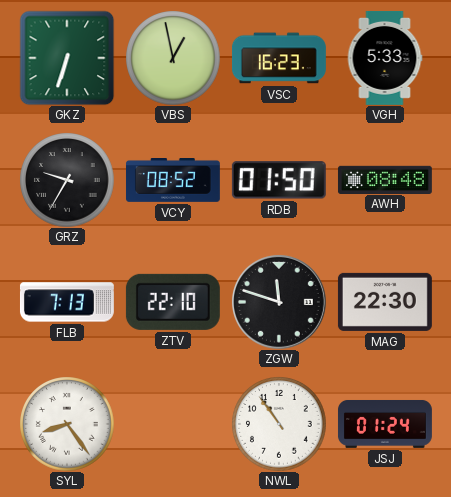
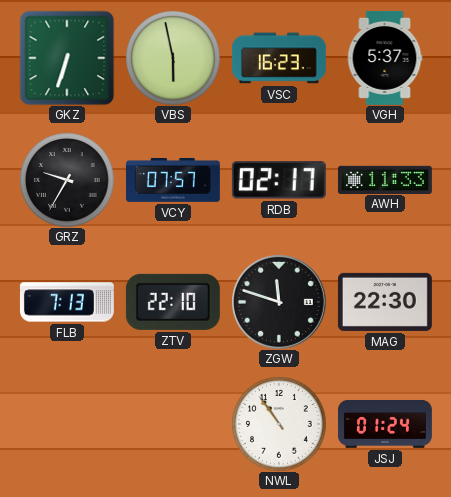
VBS: 12:58 -> 5:58
VGH: 5:33 -> 5:37
VCY: 08:52 -> 07:57
RDB: 01:50 -> 02:17
AWH: 08:48 -> 11:33
SYL: 8:24 -> none
